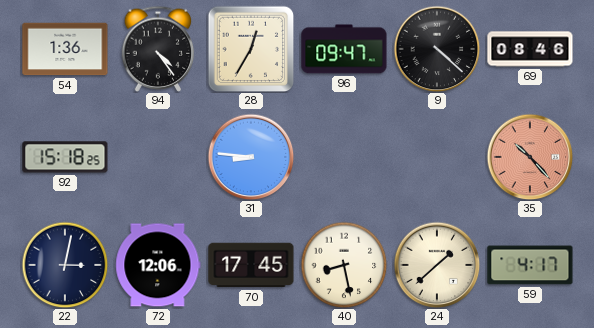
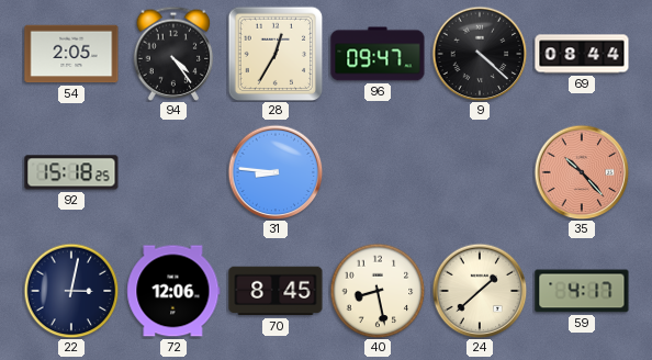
54: 1:36 -> 2:05
69: 08:46 -> 08:44
70: 17:45 -> 8:45
